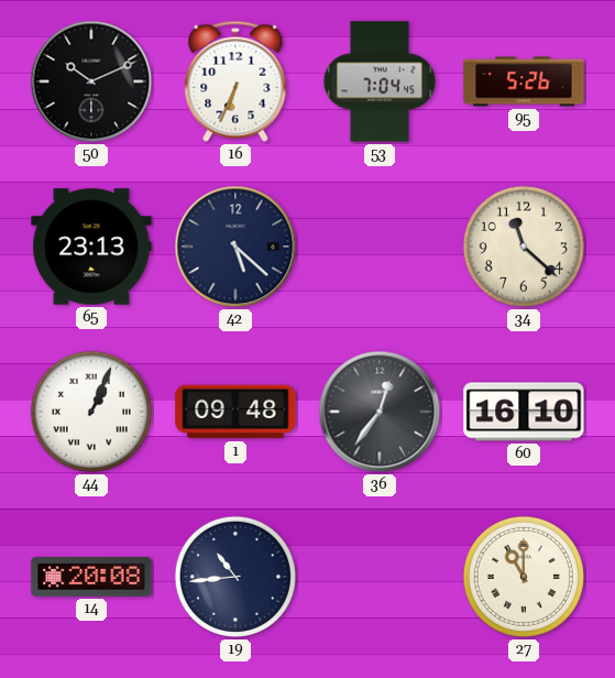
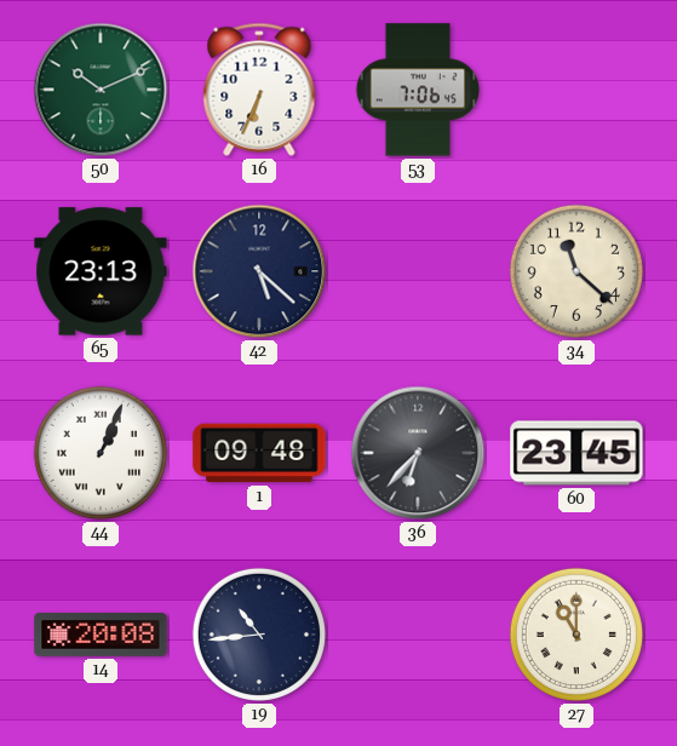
50 dial: black -> green
53: 7:04 -> 7:06
95: 5:26 -> none
36: 12:36 -> 6:37
60: 16:10 -> 23:45
